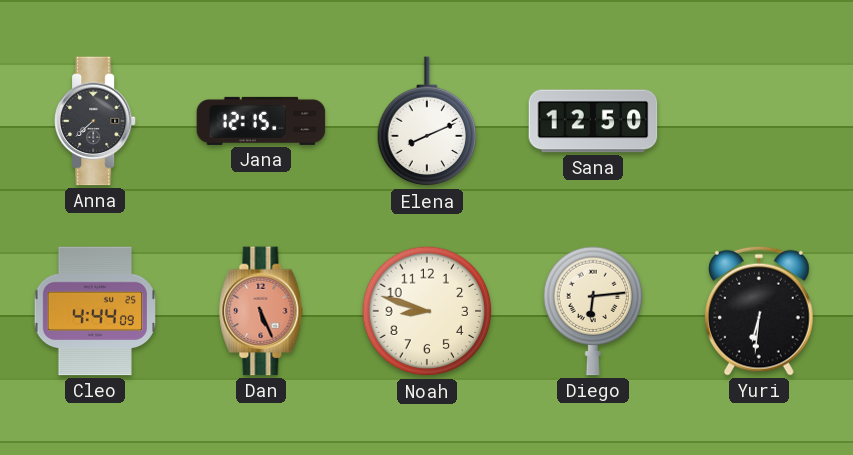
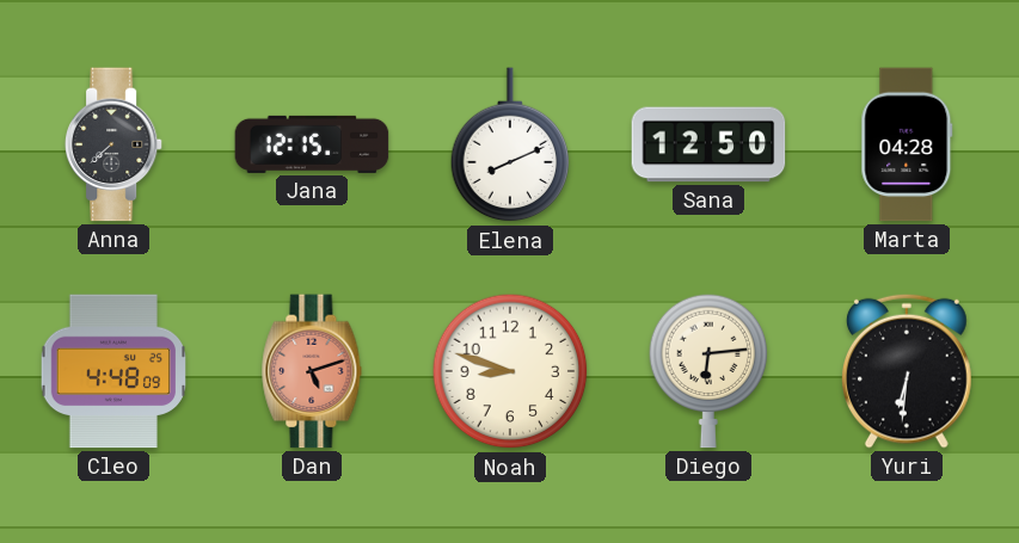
Marta: none -> 04:28
Cleo: 4:44 -> 4:48
Dan: 5:26 -> 5:12
